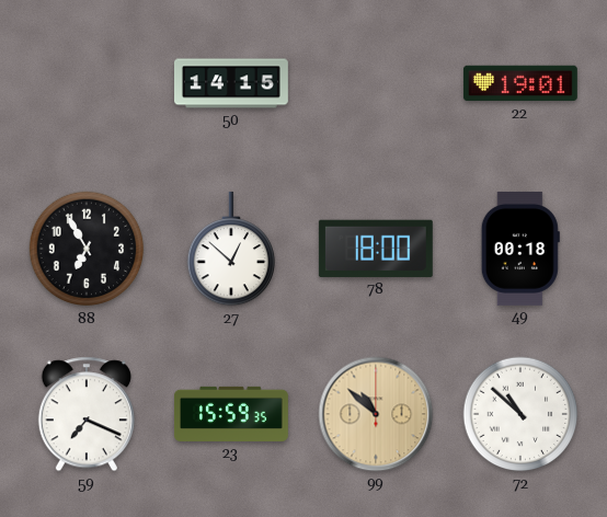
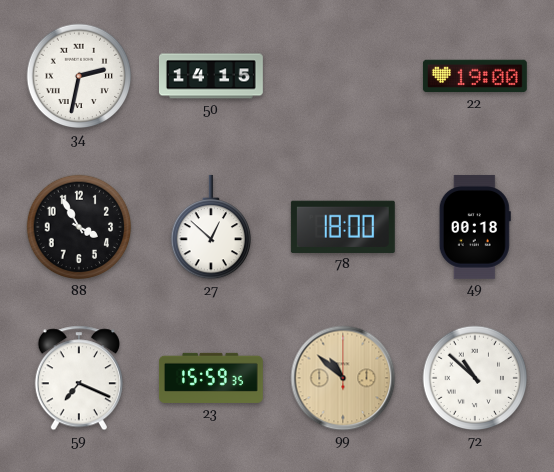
34: none -> 2:32
22: 19:01 -> 19:00
88: 6:55 -> 3:55
